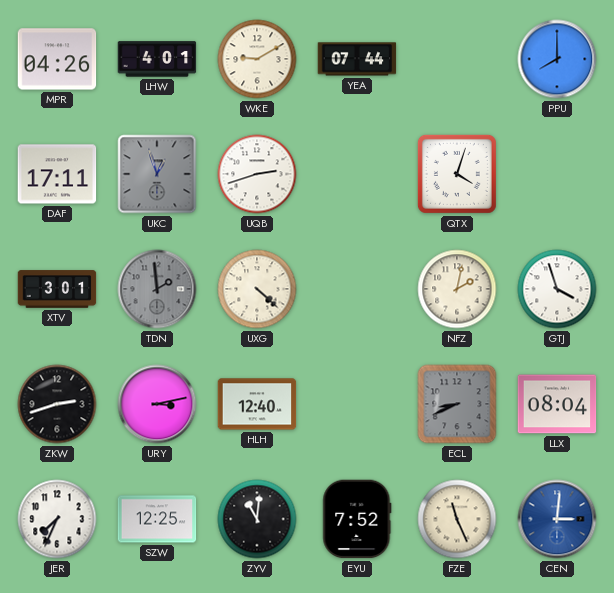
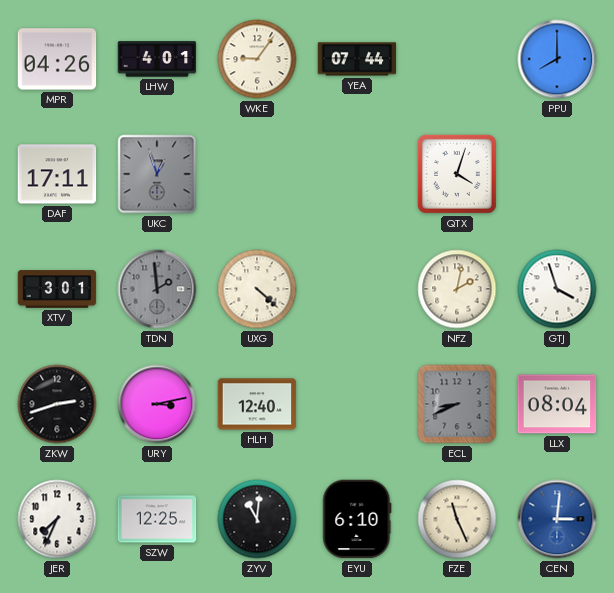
WKE: 9:10 -> 9:06
UQB: 2:42 -> none
EYU: 7:52 -> 6:10
